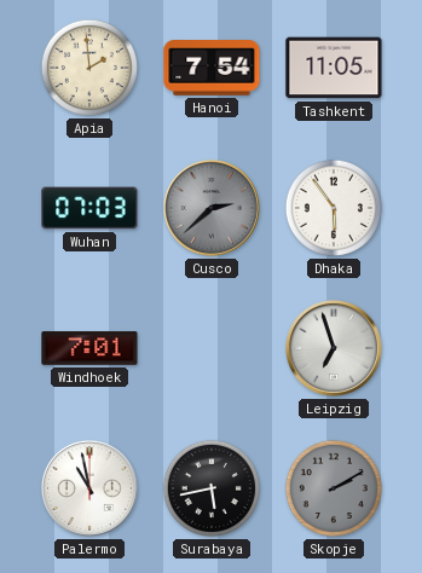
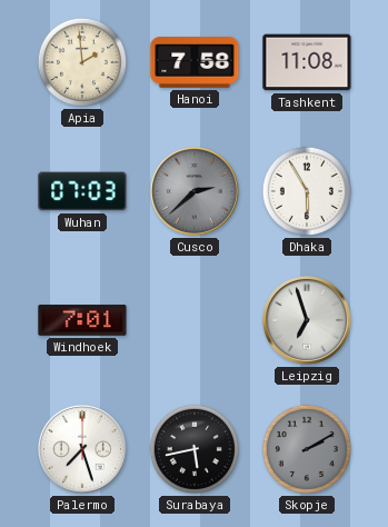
Hanoi: 7:54 -> 7:58
Tashkent: 11:05 -> 11:08
Dhaka: 5:54 -> 5:55
Palermo: 10:58 -> 7:27
